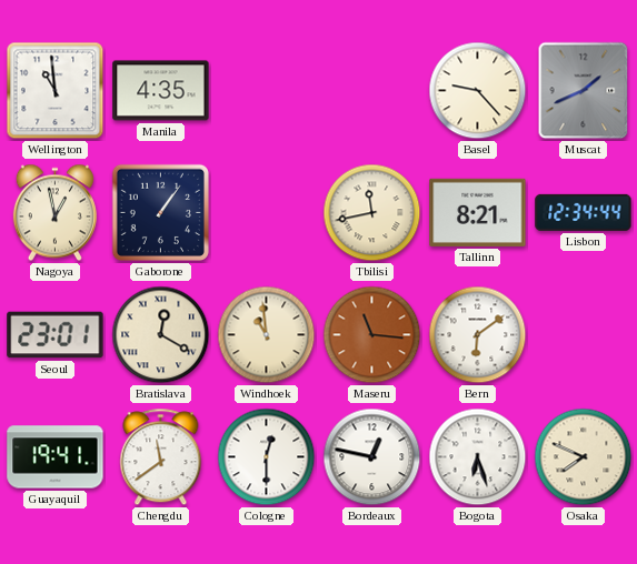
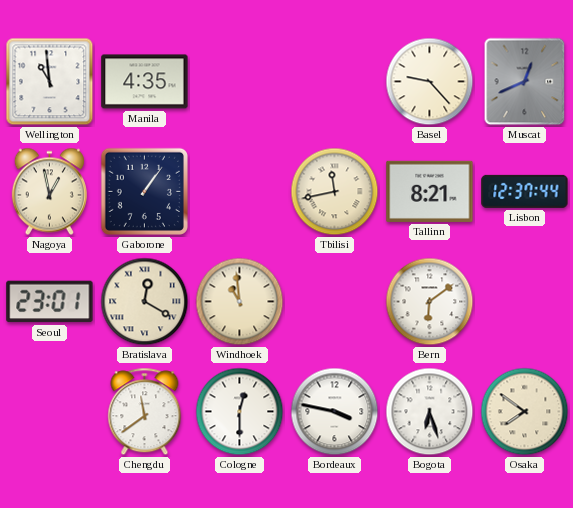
Muscat: 1:41 -> 12:41
Lisbon: 12:34 -> 12:37
Maseru: 11:16 -> none
Guayaquil: 19:41 -> none
Bordeaux: 12:47 -> 3:47
Osaka: 7:49 -> 7:51
